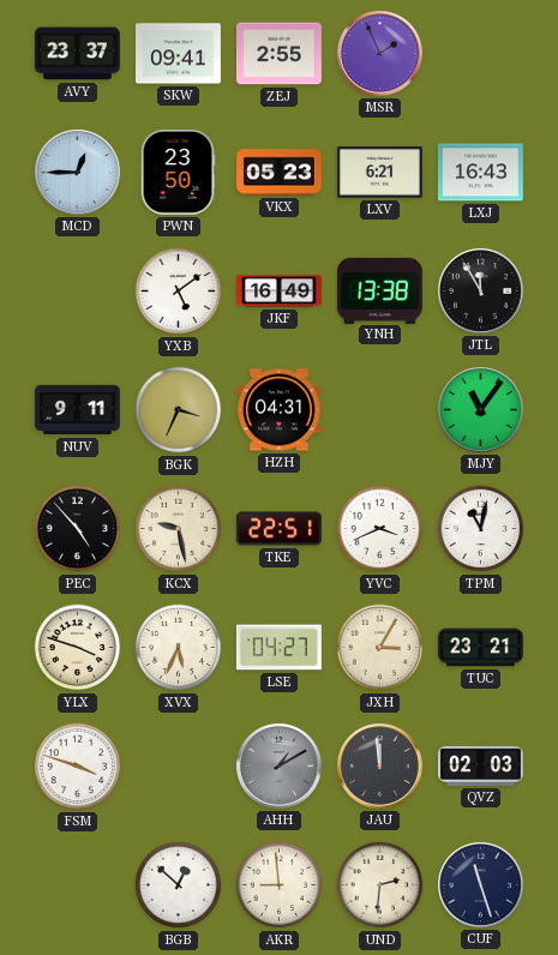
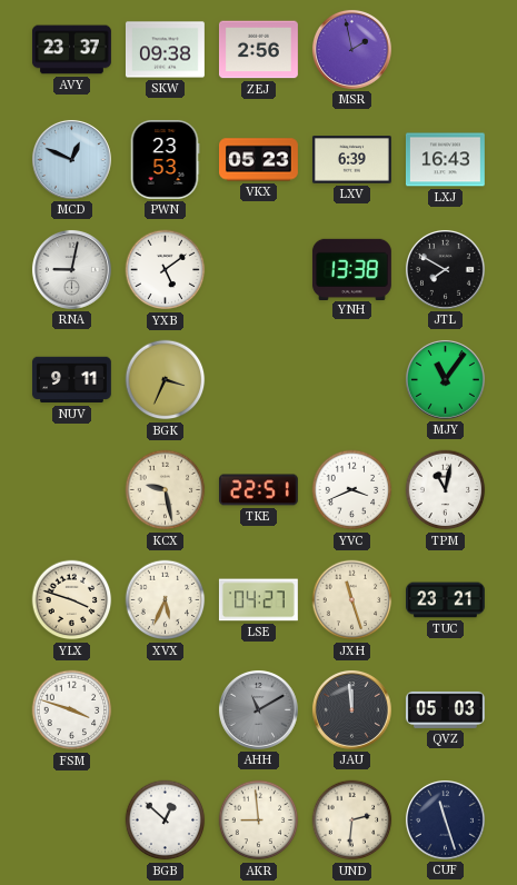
SKW: 09:41 -> 09:38
ZEJ: 2:55 -> 2:56
MSR: 1:56 -> 1:58
MCD: 12:45 -> 12:49
PWN: 23:50 -> 23:53
LXV: 6:21 -> 6:39
RNA: none -> 9:02
JKF: 16:49 -> none
JTL: 11:55 -> 7:50
HZH: 04:31 -> none
PEC: 4:53 -> none
JXH: 3:05 -> 11:27
AHH: 1:10 -> 11:10
QVZ: 02:03 -> 05:03
